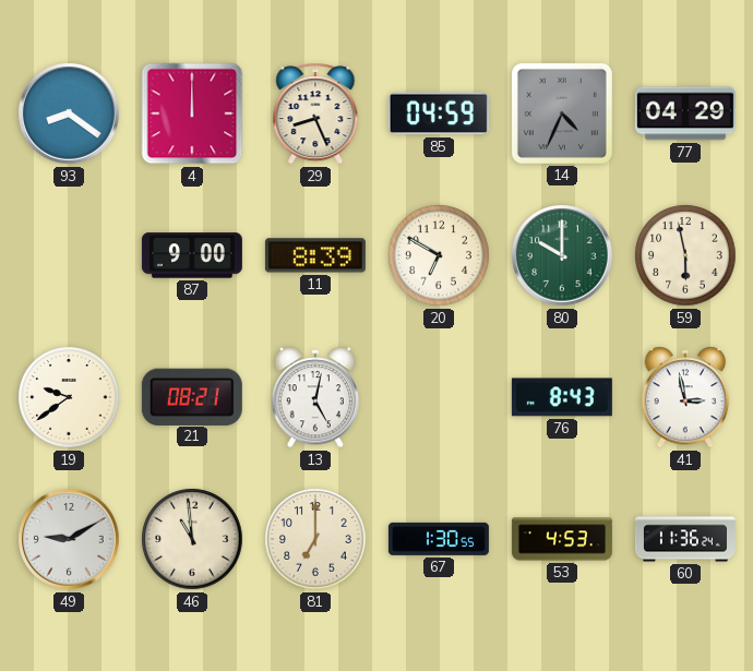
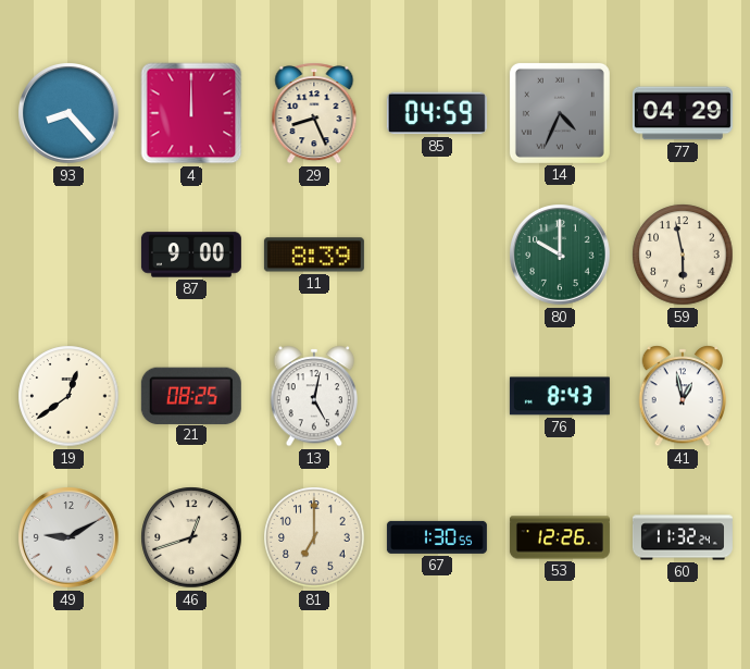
93: 8:21 -> 8:23
20: 6:50 -> none
19: 9:39 -> 12:39
21: 08:21 -> 08:25
41: 2:58 -> 12:58
46: 10:59 -> 12:42
53: 4:53 -> 12:26
60: 11:36 -> 11:32
